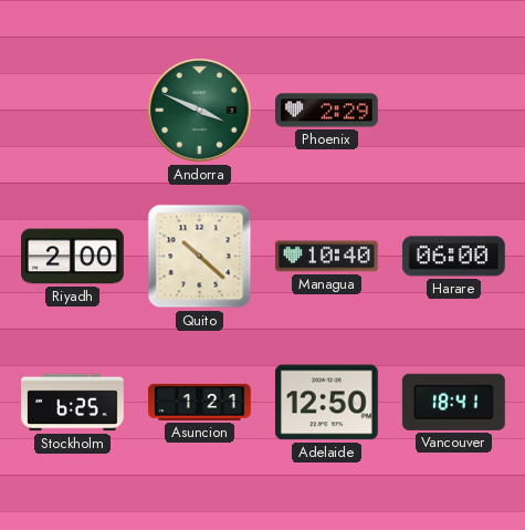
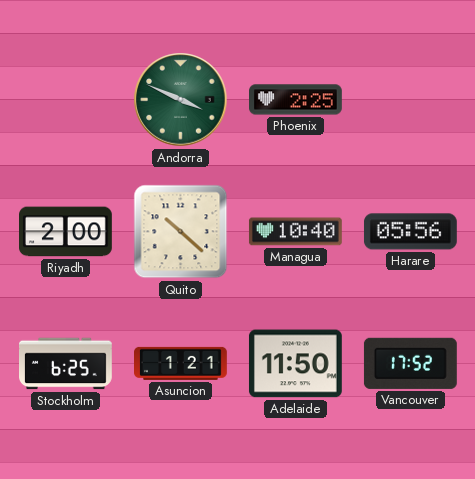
Phoenix: 2:29 -> 2:25
Harare: 06:00 -> 05:56
Adelaide: 12:50 -> 11:50
Vancouver: 18:41 -> 17:52
